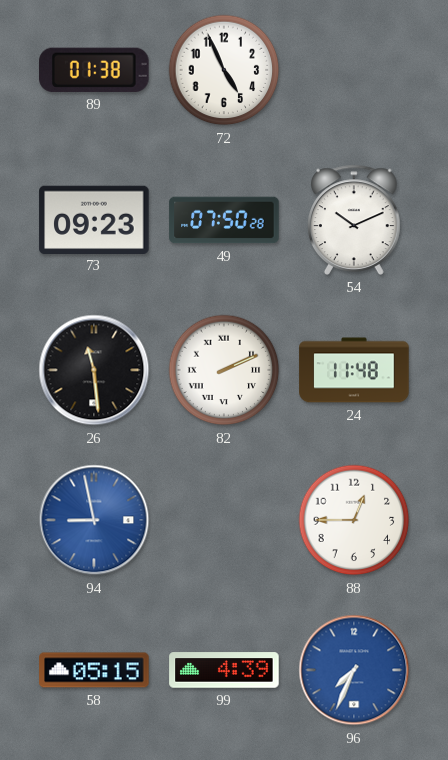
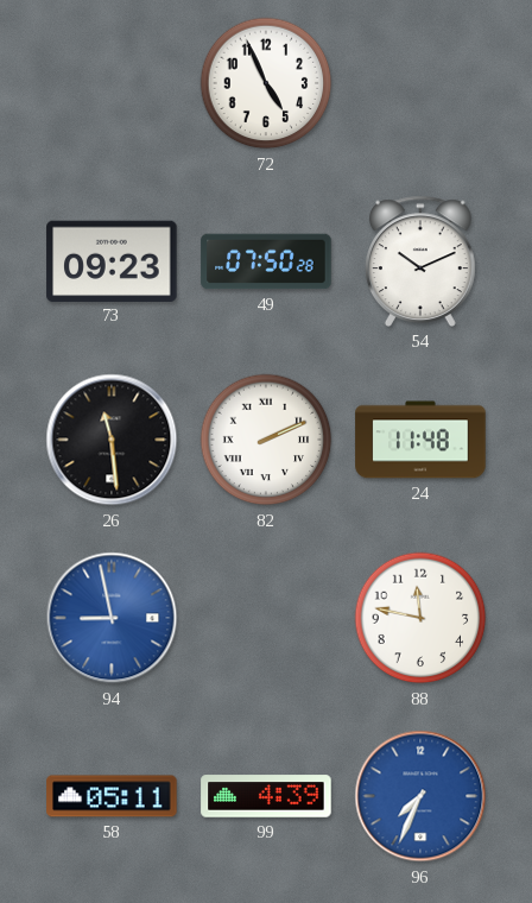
89: 01:38 -> none
88: 12:45 -> 11:47
58: 05:15 -> 05:11
